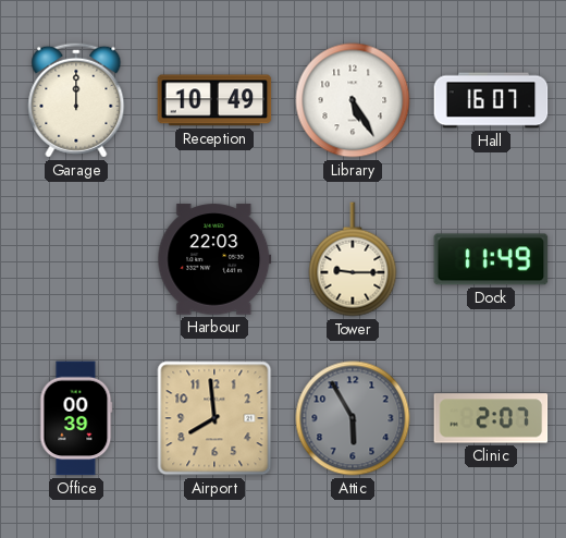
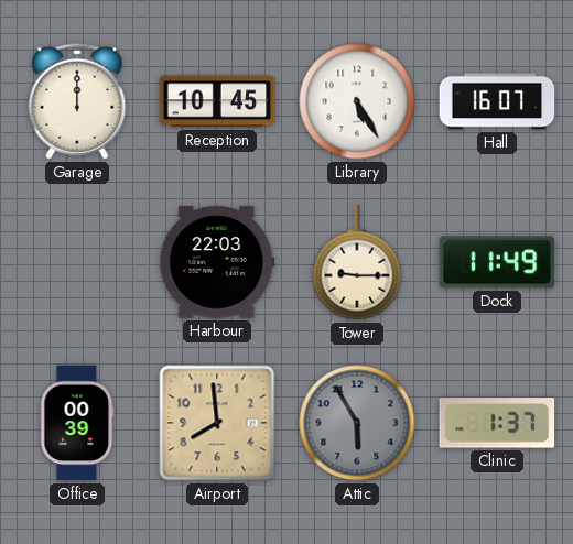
Reception: 10:49 -> 10:45
Clinic: 2:07 -> 1:37
